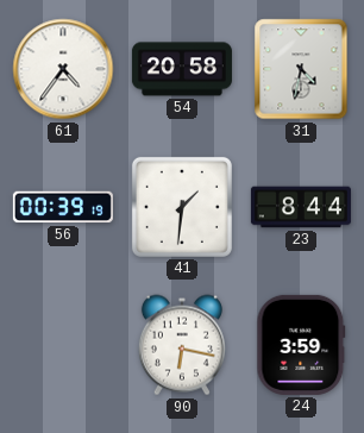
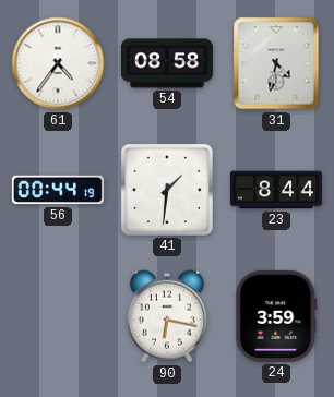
54: 20:58 -> 08:58
56: 00:39 -> 00:44
